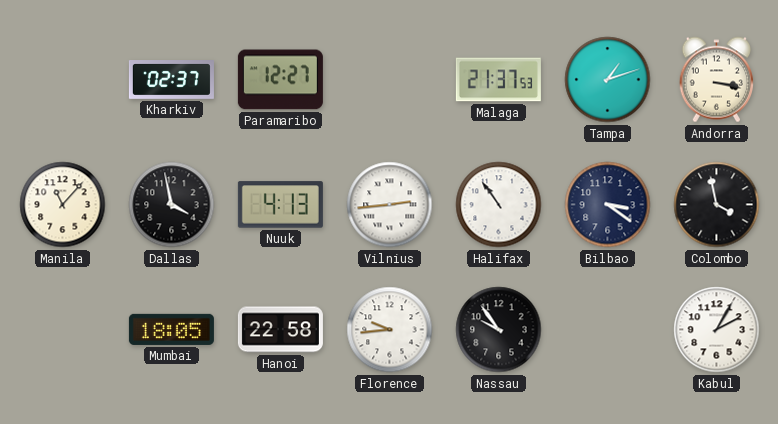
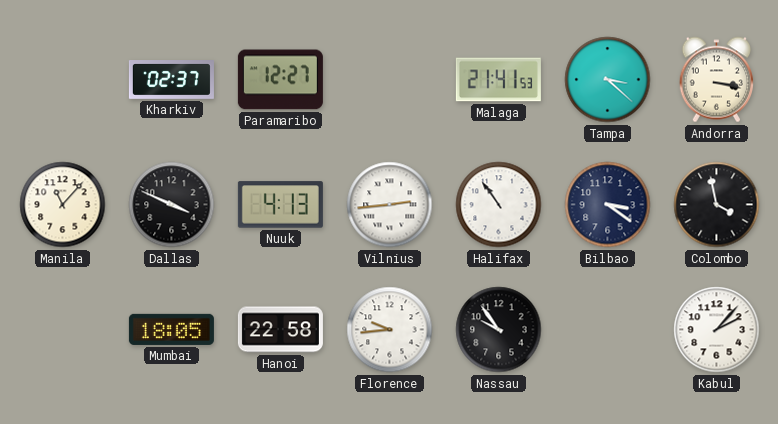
Malaga: 21:37 -> 21:41
Tampa: 1:12 -> 3:22
Dallas: 3:58 -> 3:49
Kabul: 2:05 -> 2:07
